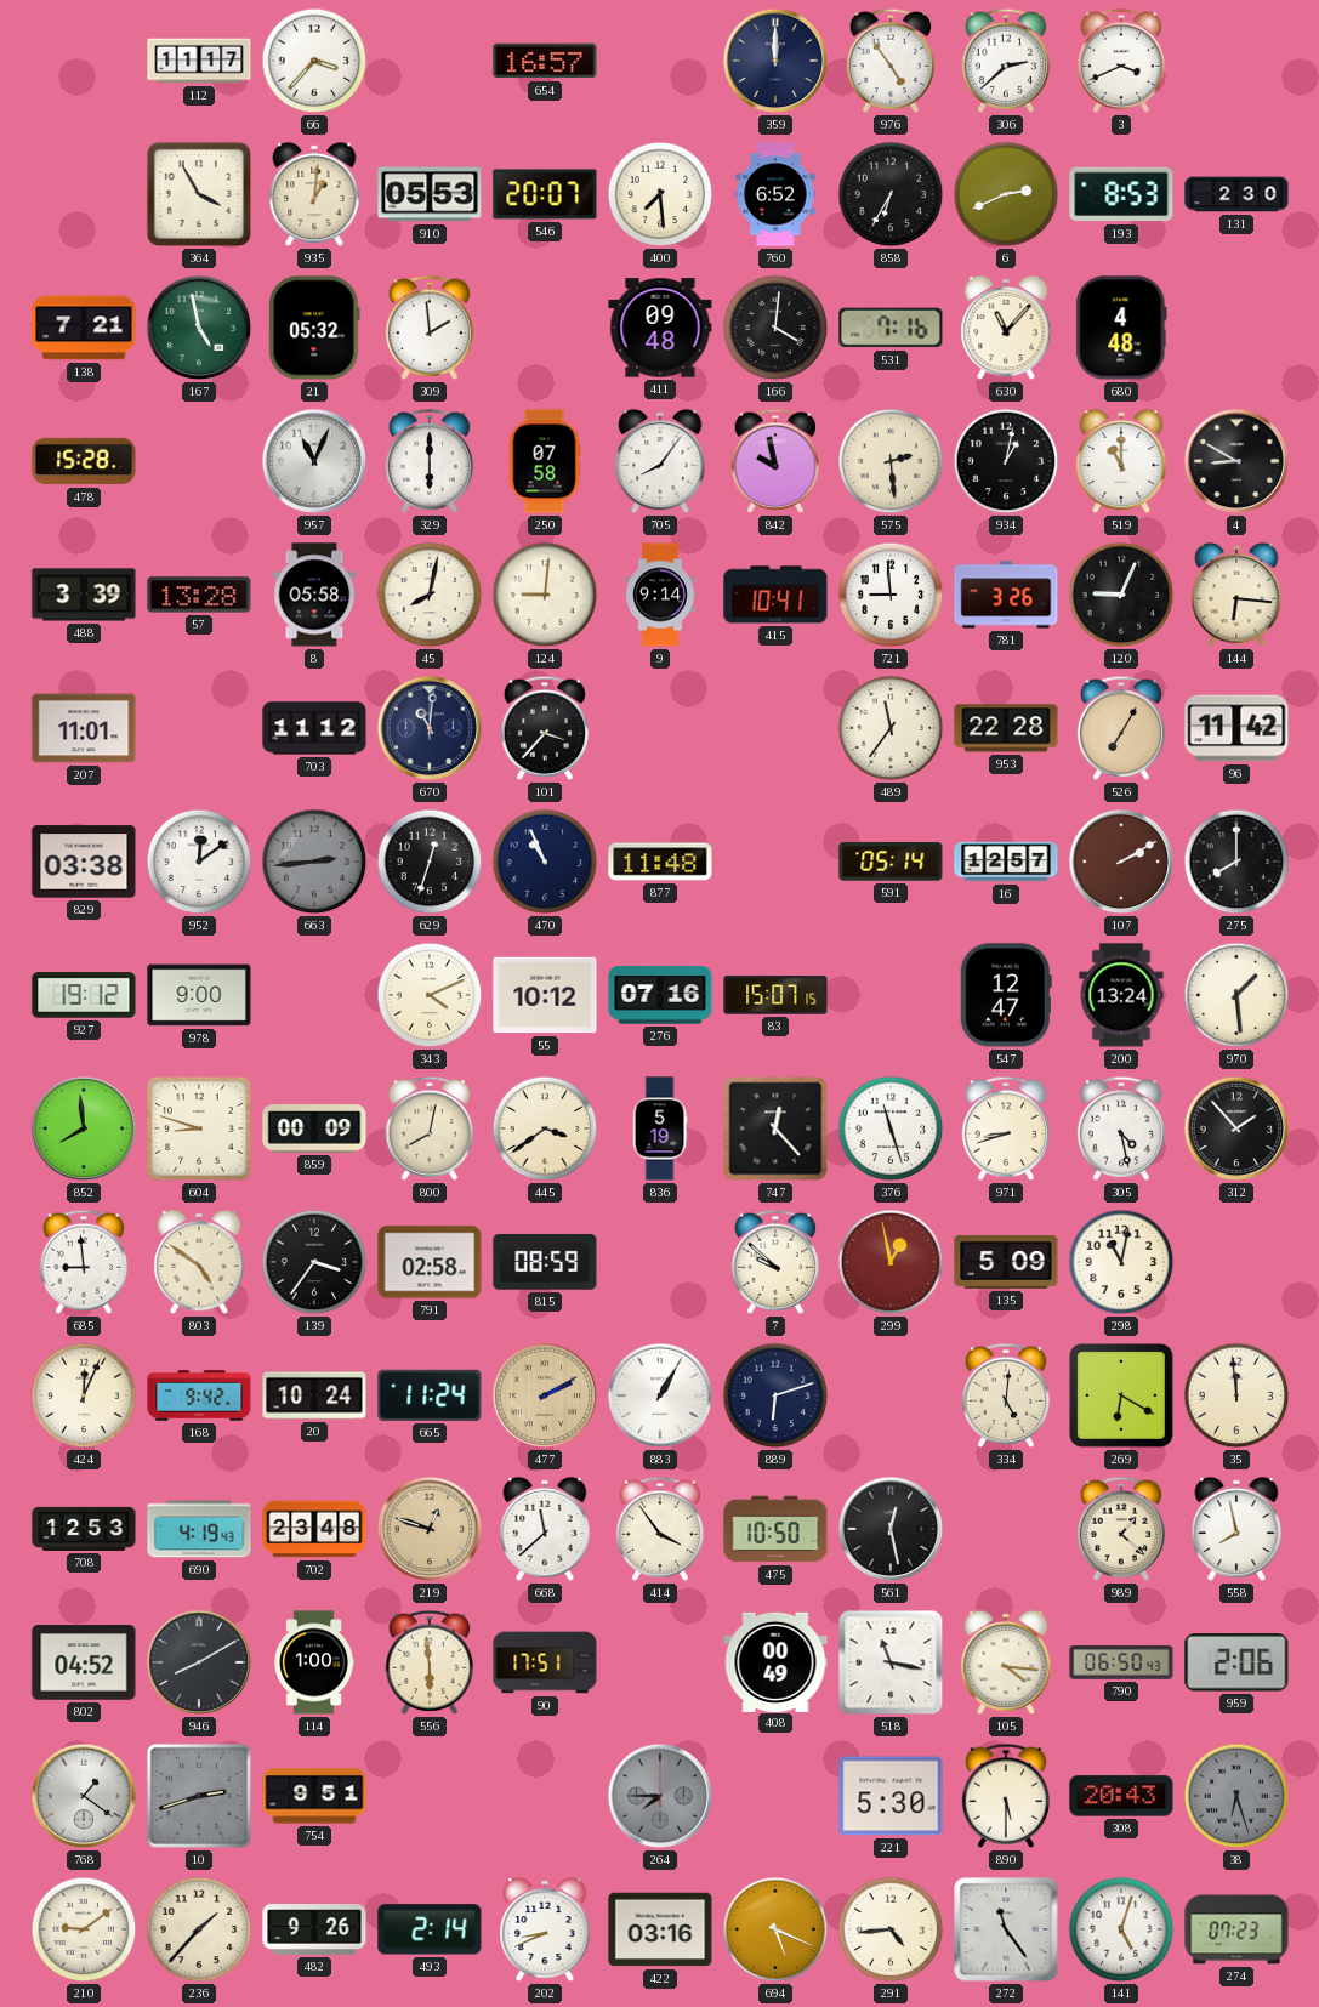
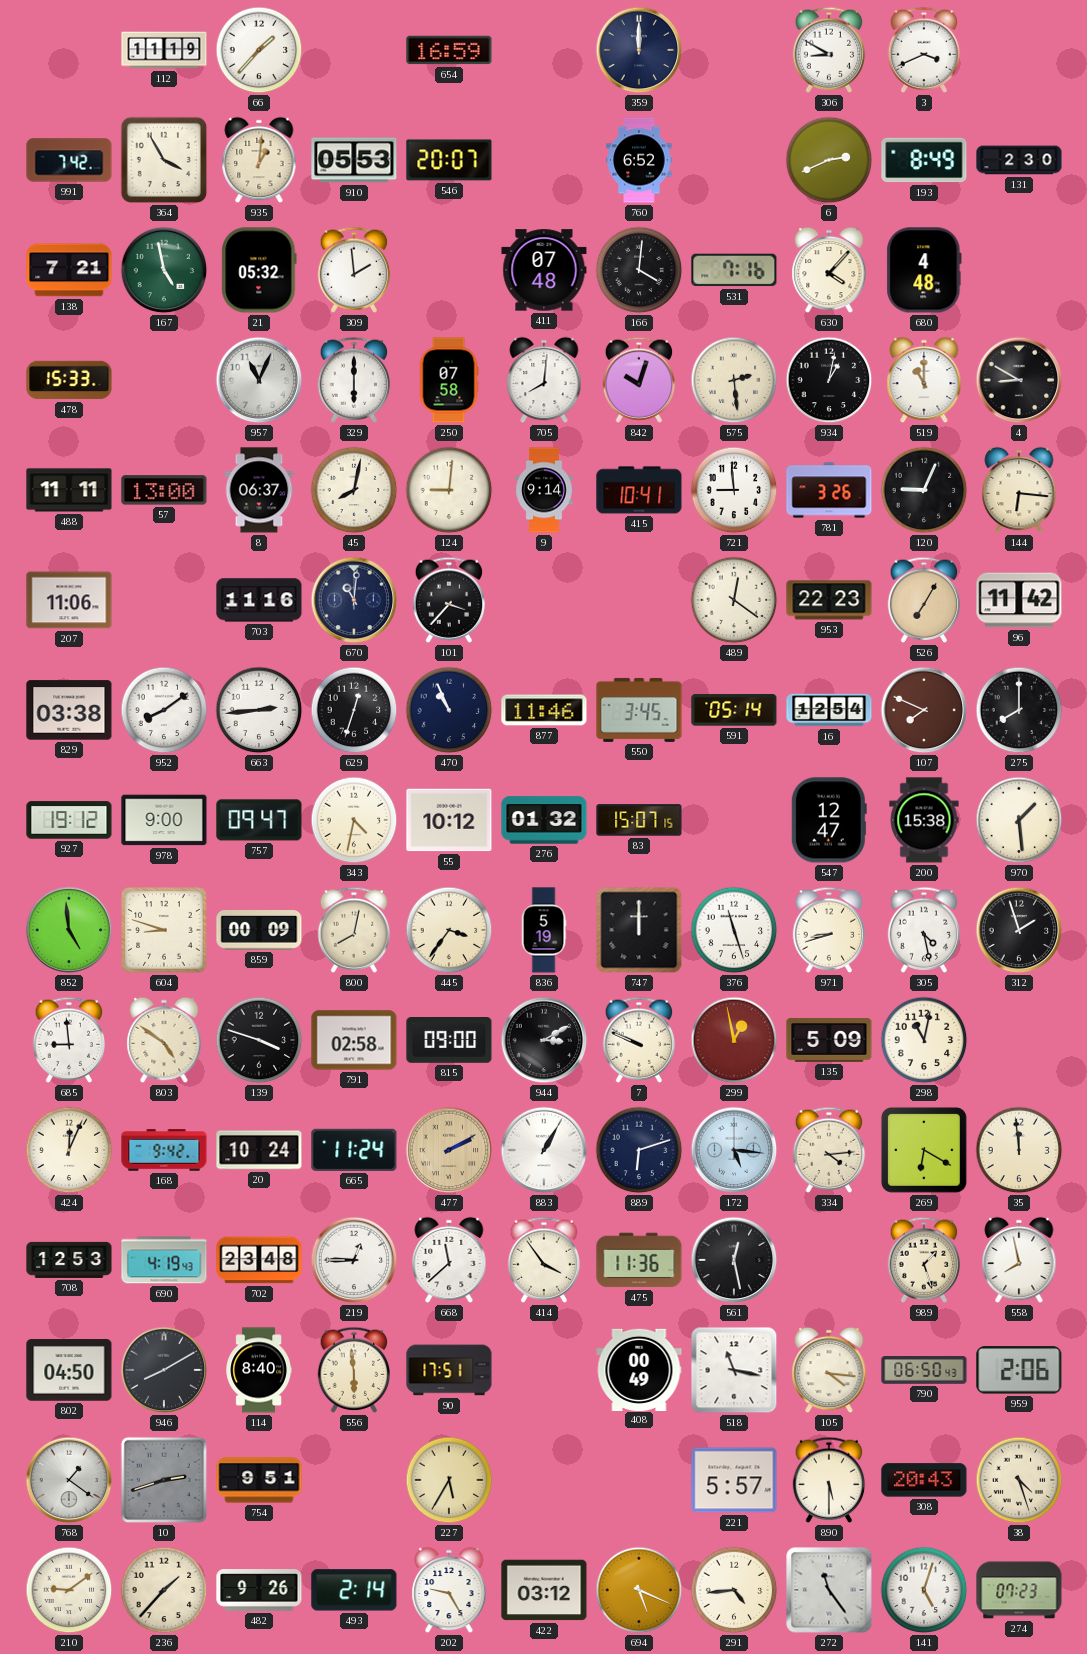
112: 11:17 -> 11:19
66: 3:37 -> 1:37
654: 16:57 -> 16:59
976: 4:54 -> none
306: 2:38 -> 8:50
991: none -> 7:42
400: 7:29 -> none
858: 6:35 -> none
193: 8:53 -> 8:49
411: 09:48 -> 07:48
630: 11:07 -> 4:07
478: 15:28 -> 15:33
705: 8:06 -> 8:01
842: 9:58 -> 10:03
488: 3:39 -> 11:11
57: 13:28 -> 13:00
8: 05:58 -> 06:37
207: 11:01 -> 11:06
703: 11:12 -> 11:16
489: 11:36 -> 12:21
953: 22:28 -> 22:23
952: 12:09 -> 8:09
663 dial: grey -> white
877: 11:48 -> 11:46
550: none -> 3:45
16: 12:57 -> 12:54
107: 2:10 -> 7:49
757: none -> 09:47
343: 4:11 -> 4:32
276: 07:16 -> 01:32
200: 13:24 -> 15:38
852: 7:59 -> 4:59
445: 3:39 -> 3:36
747: 12:23 -> 12:00
312: 1:53 -> 1:57
139: 3:36 -> 3:48
815: 08:59 -> 09:00
944: none -> 3:10
7: 9:52 -> 9:49
172: none -> 5:16
334: 5:01 -> 4:14
219: 12:48 -> 12:45
219 dial: champagne -> white
475: 10:50 -> 11:36
989: 1:22 -> 1:27
802: 04:52 -> 04:50
114: 1:00 -> 8:40
227: none -> 5:35
264: 7:45 -> none
221: 5:30 -> 5:57
38: 6:27 -> 4:27
38 dial: grey -> cream
202: 8:41 -> 9:25
422: 03:16 -> 03:12
